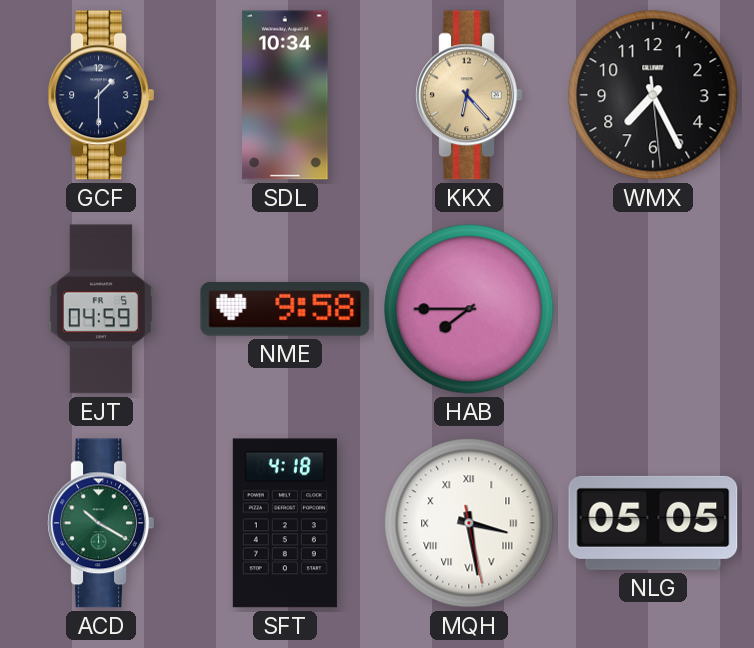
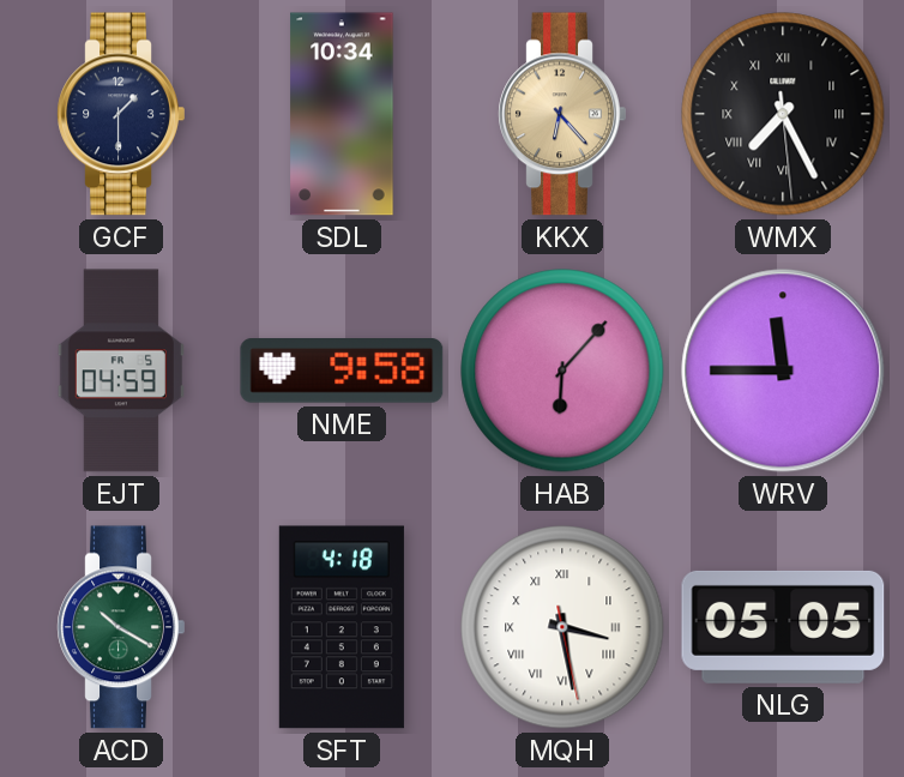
WMX numerals: Arabic -> Roman
HAB: 7:45 -> 6:07
WRV: none -> 11:45
